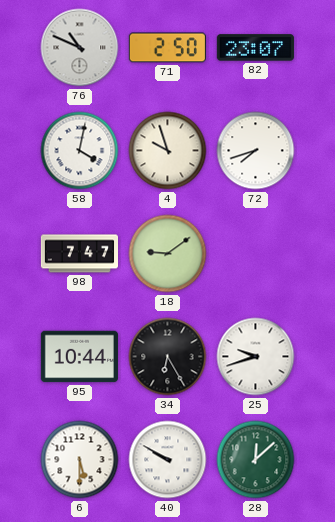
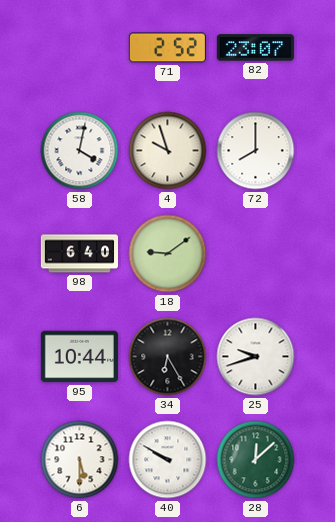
76: 10:49 -> none
71: 2:50 -> 2:52
72: 7:42 -> 8:00
98: 7:47 -> 6:40
